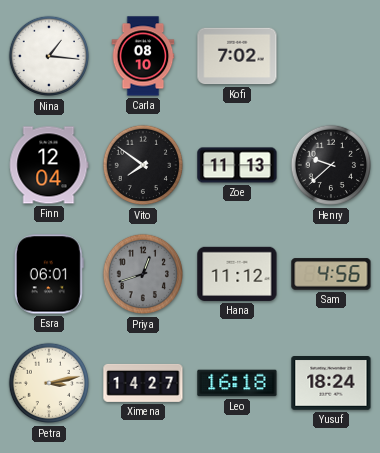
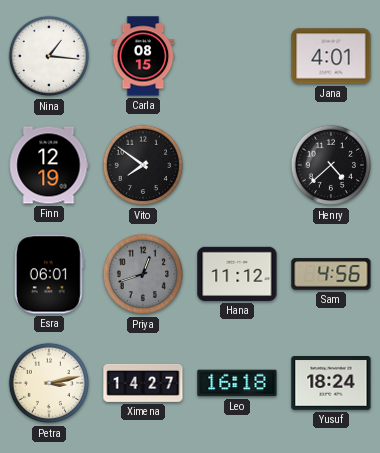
Carla: 08:10 -> 08:15
Kofi: 7:02 -> none
Jana: none -> 4:01
Finn: 12:04 -> 12:19
Zoe: 11:13 -> none
Henry: 9:38 -> 4:38
